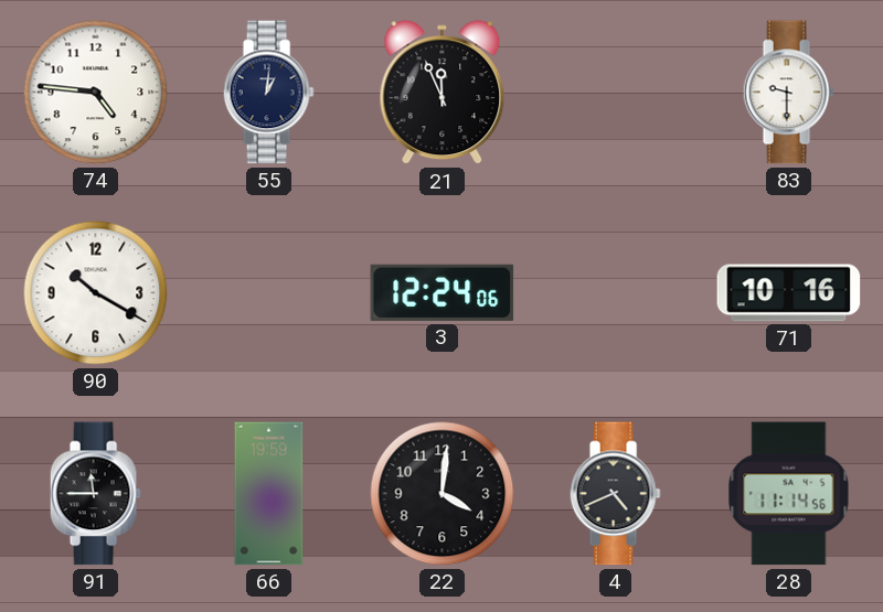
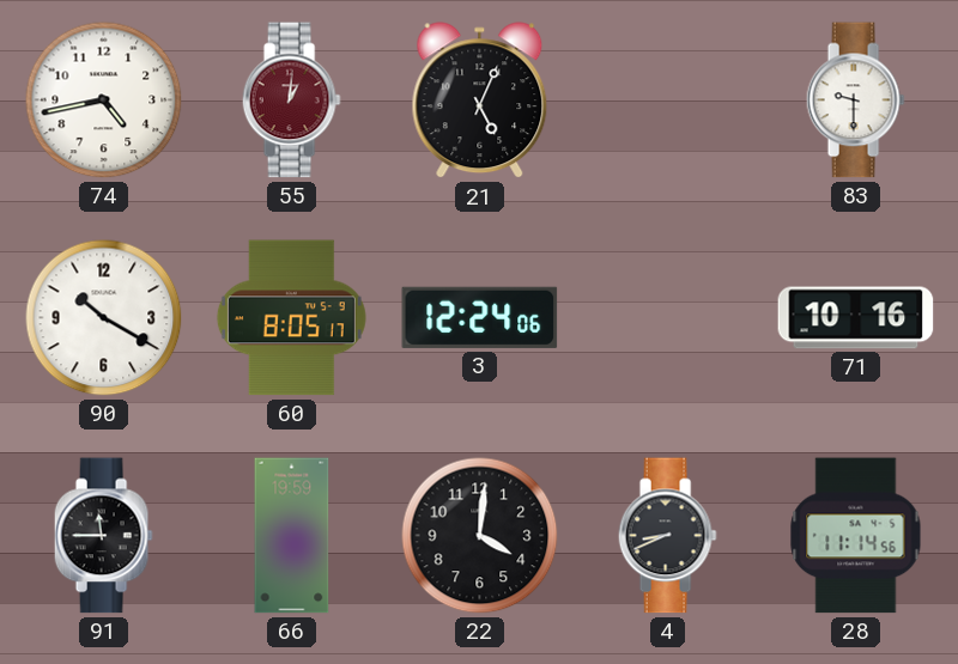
74: 4:46 -> 4:43
55 dial: navy -> burgundy
21: 11:56 -> 5:04
60: none -> 8:05
4: 4:41 -> 8:41
